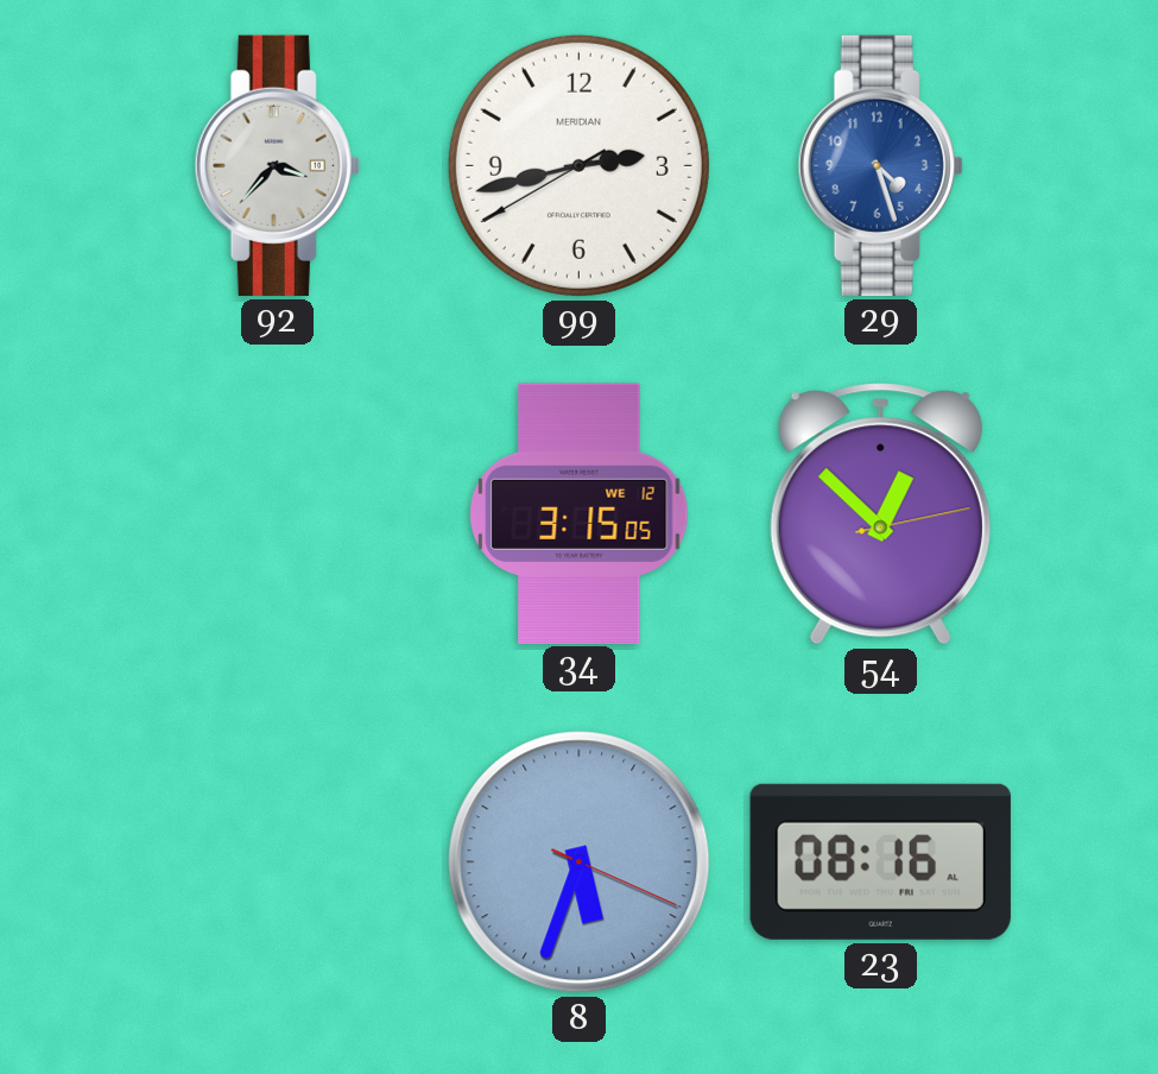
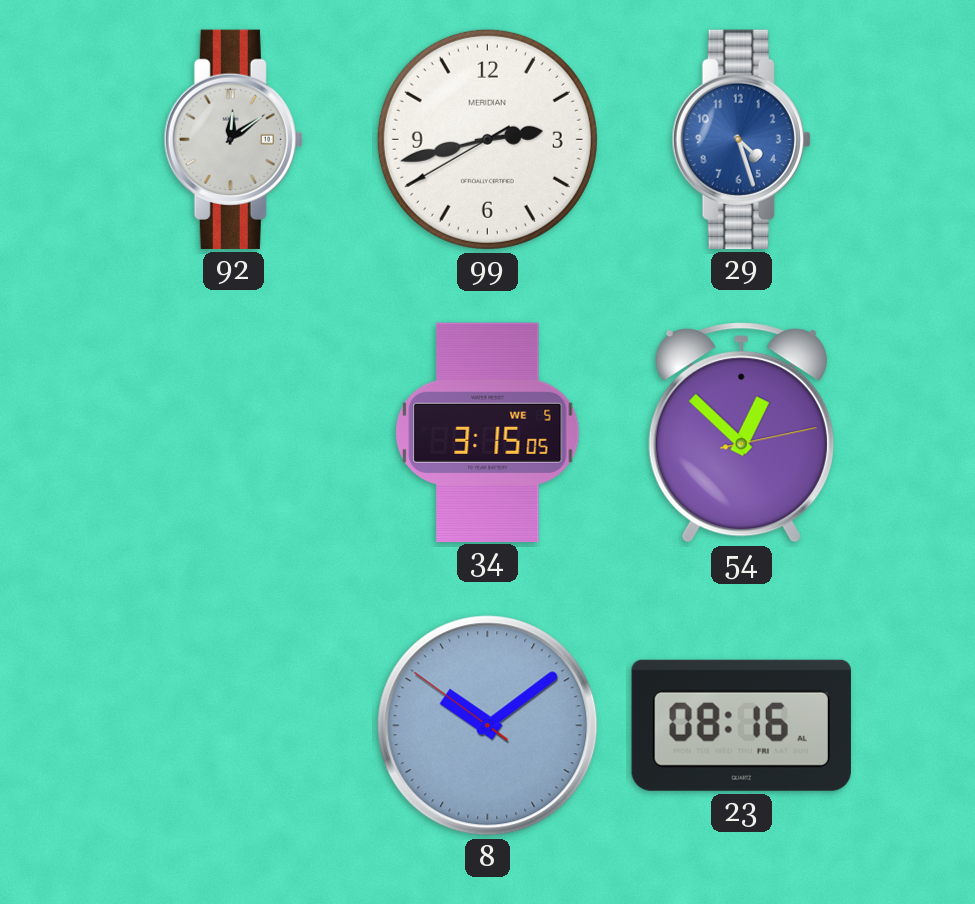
92: 3:37 -> 12:09
34 date: WE 12 -> WE 5
8: 5:33 -> 10:08
